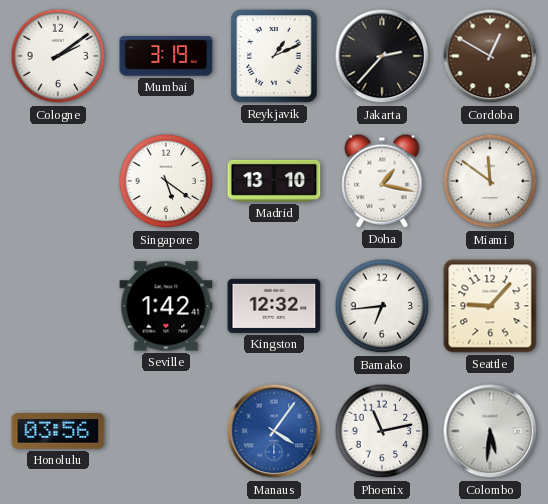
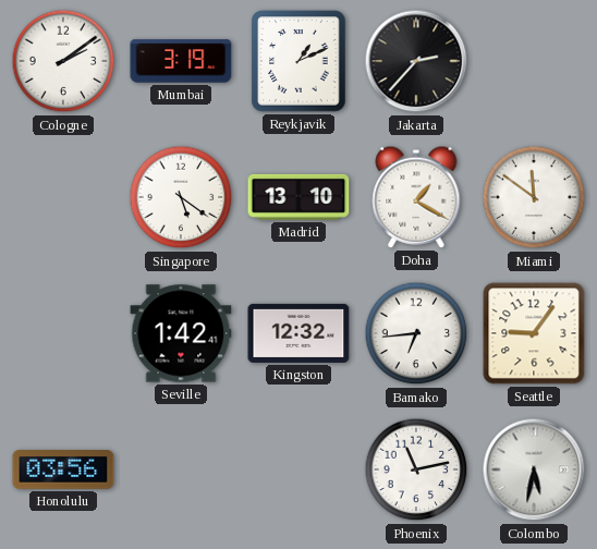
Cordoba: 12:50 -> none
Doha: 1:17 -> 1:20
Seattle: 9:07 -> 9:06
Manaus: 4:06 -> none
Colombo: 5:31 -> 5:32
